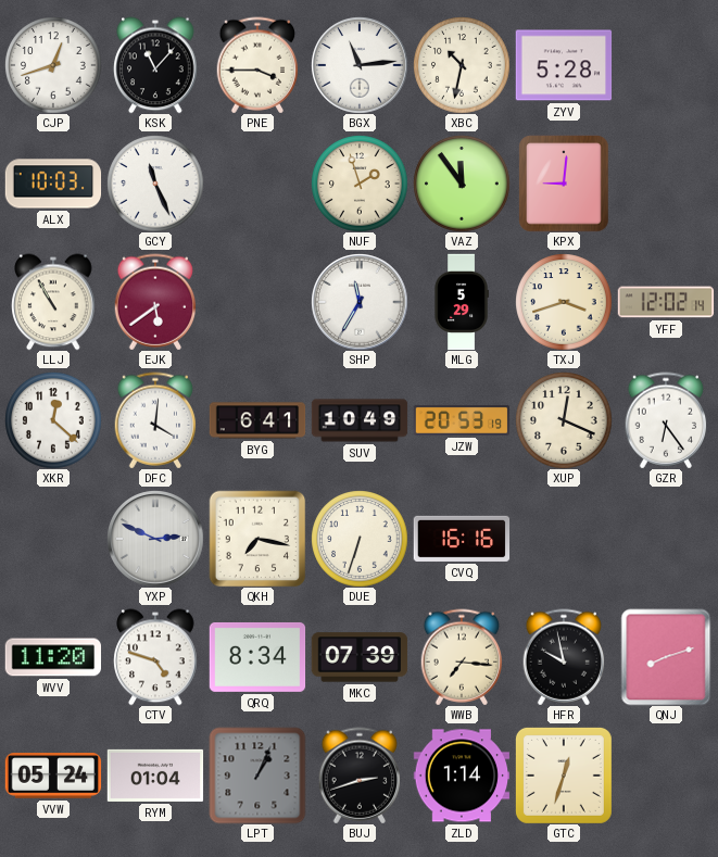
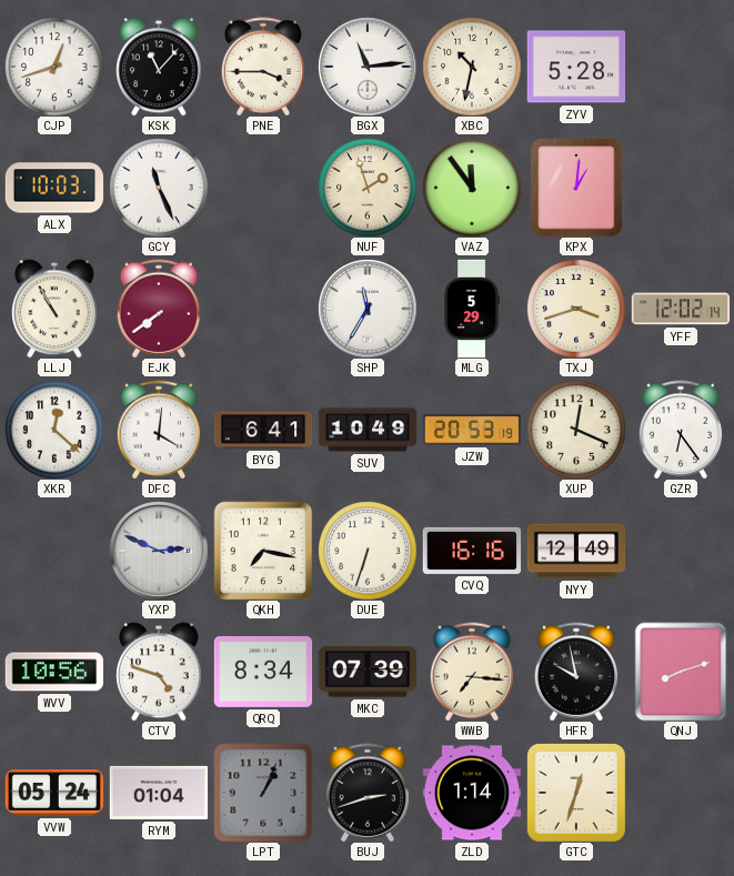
KPX: 9:01 -> 1:01
EJK: 5:39 -> 7:39
NYY: none -> 12:49
WVV: 11:20 -> 10:56
